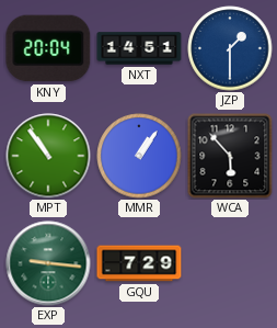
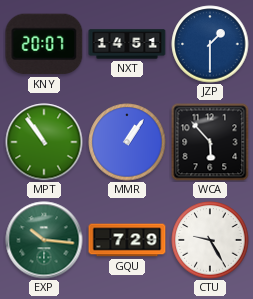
KNY: 20:04 -> 20:07
EXP: 9:16 -> 10:16
CTU: none -> 9:25
